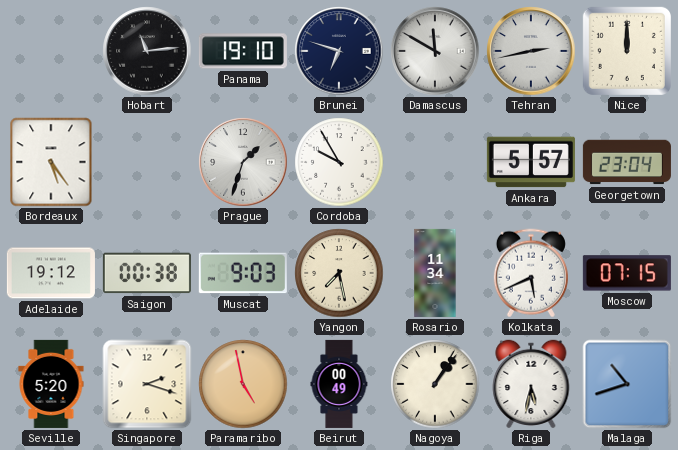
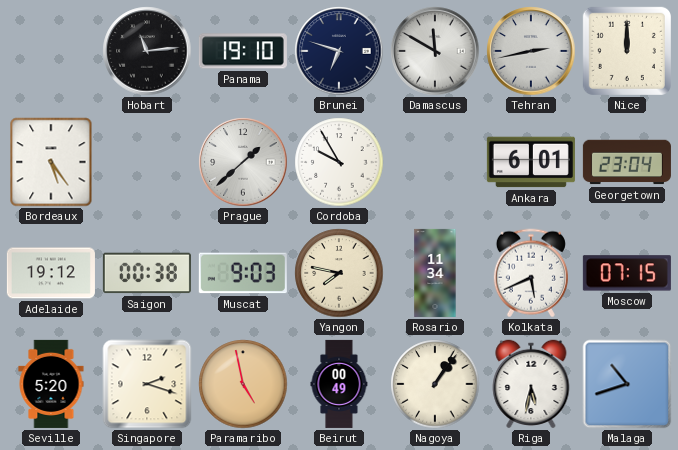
Prague: 1:33 -> 1:38
Ankara: 5:57 -> 6:01
Yangon: 7:28 -> 7:47
